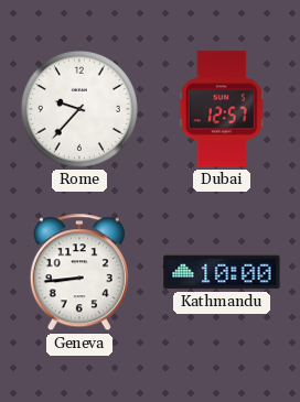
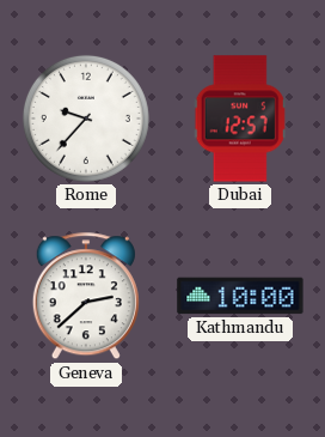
Geneva: 8:44 -> 2:38
